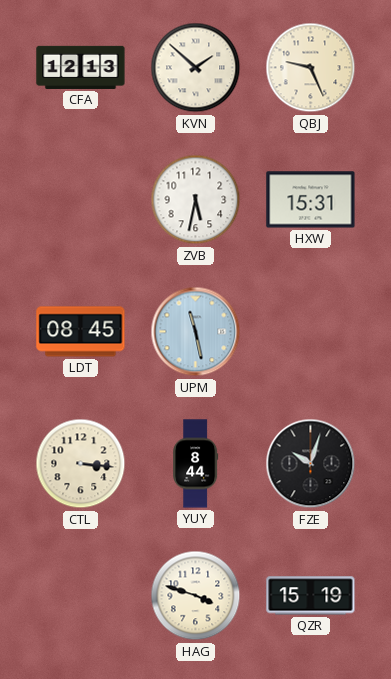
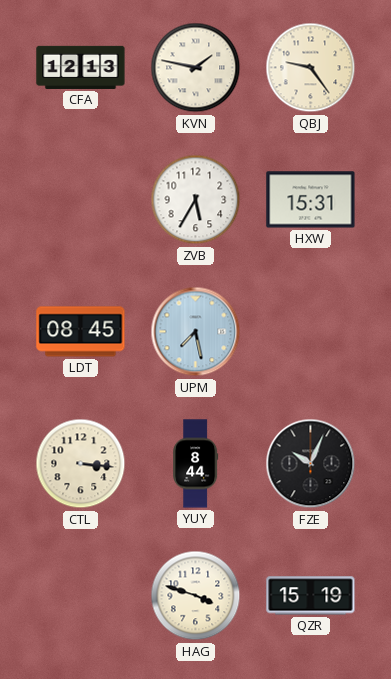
KVN: 1:52 -> 1:47
QBJ: 9:26 -> 9:24
ZVB: 5:32 -> 5:35
UPM: 11:28 -> 7:28
FZE: 10:03 -> 10:04
